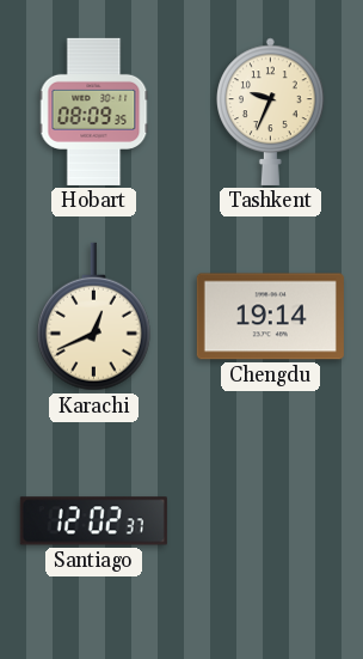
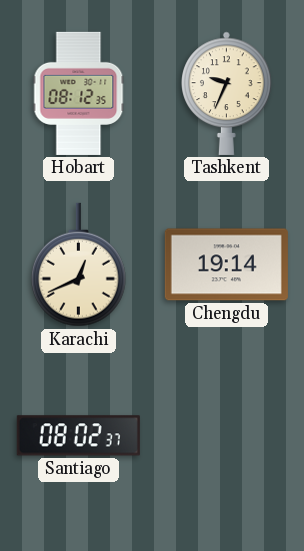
Hobart: 08:09 -> 08:12
Santiago: 12:02 -> 08:02
